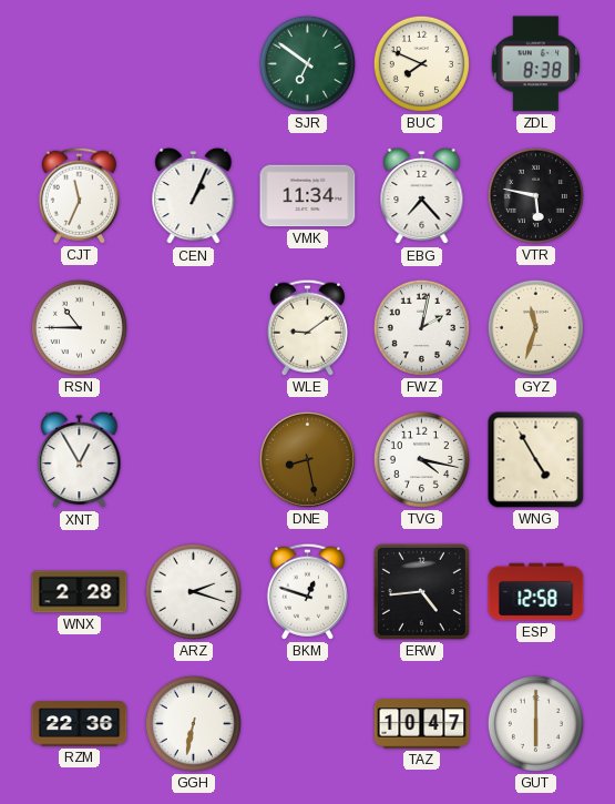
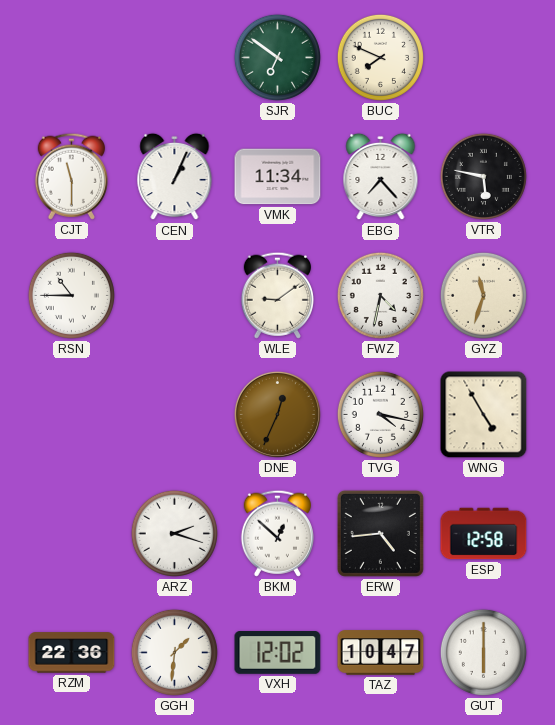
ZDL: 8:38 -> none
CJT: 11:34 -> 11:30
FWZ: 2:02 -> 4:32
XNT: 12:55 -> none
DNE: 8:28 -> 12:34
WNX: 2:28 -> none
BKM: 12:48 -> 12:52
GGH: 6:32 -> 1:31
VXH: none -> 12:02
